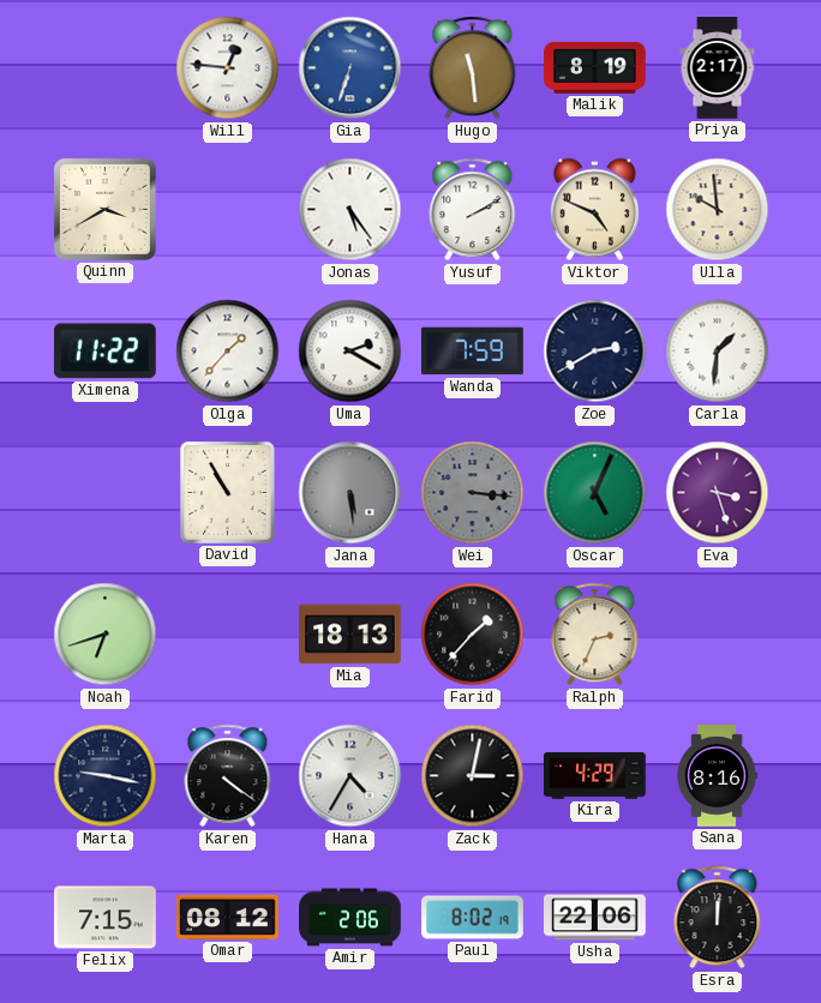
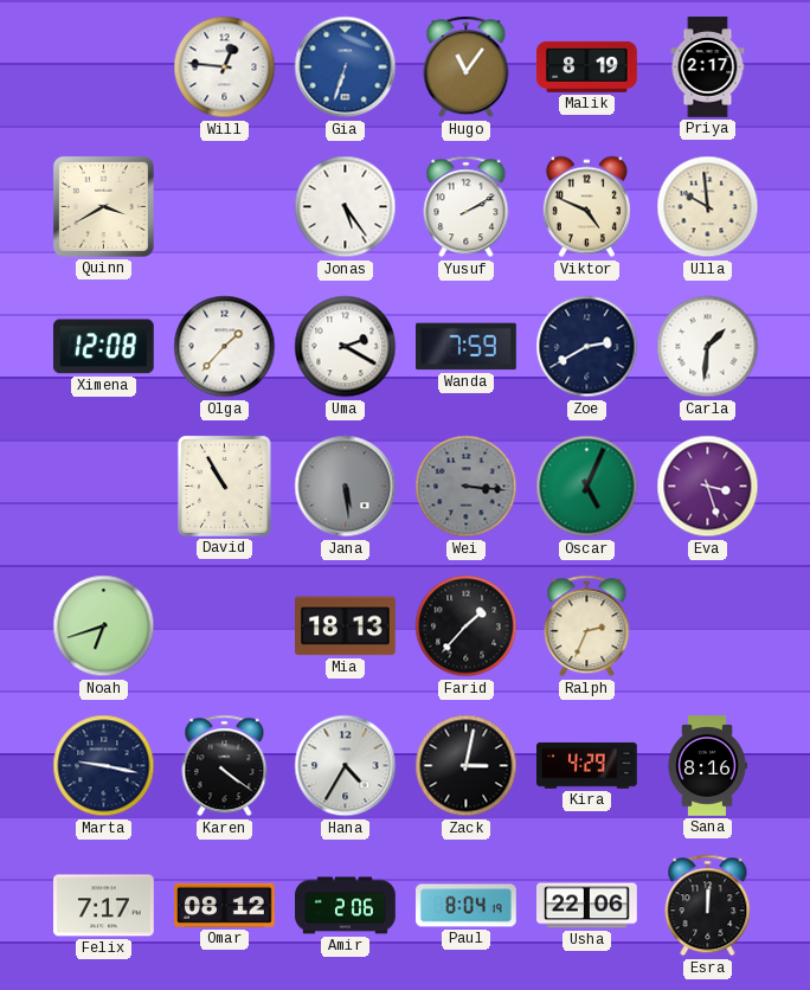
Hugo: 11:29 -> 11:06
Ximena: 11:22 -> 12:08
Felix: 7:15 -> 7:17
Paul: 8:02 -> 8:04
